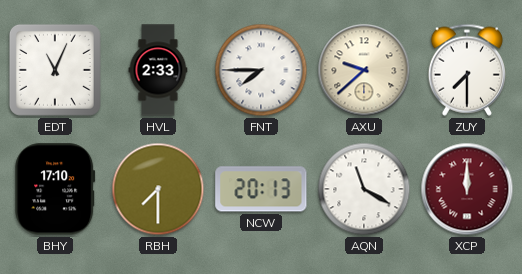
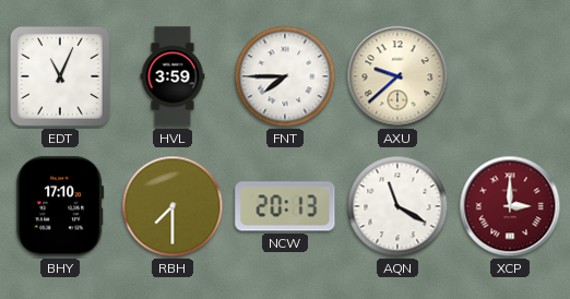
HVL: 2:33 -> 3:59
ZUY: 7:30 -> none
XCP: 12:00 -> 3:00
